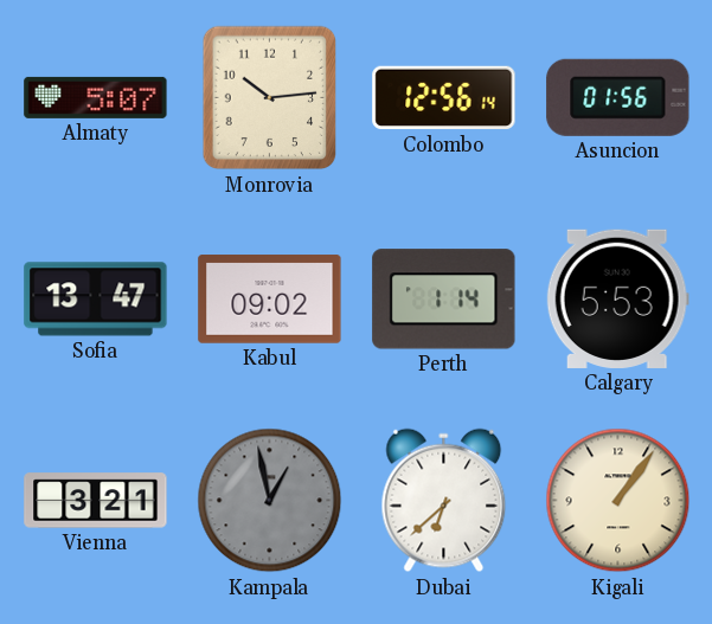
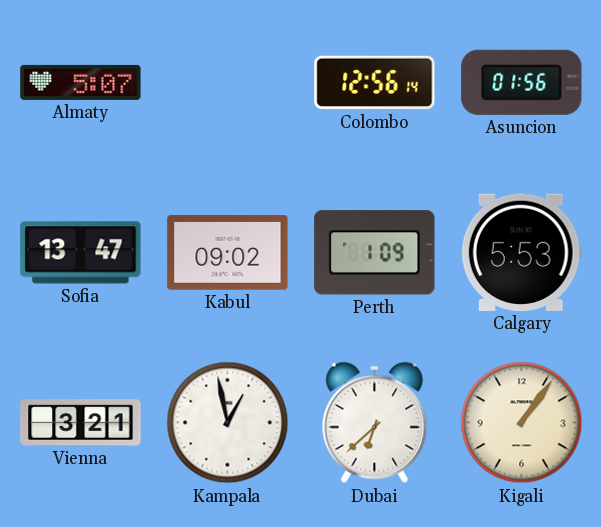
Monrovia: 10:14 -> none
Perth: 1:14 -> 1:09
Kampala dial: grey -> white
